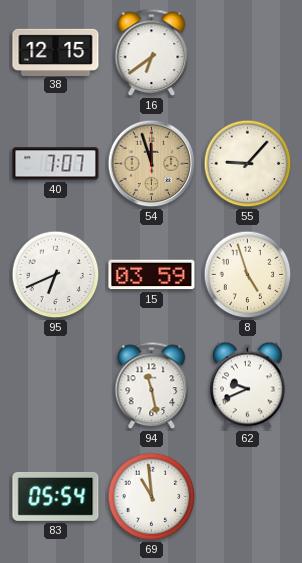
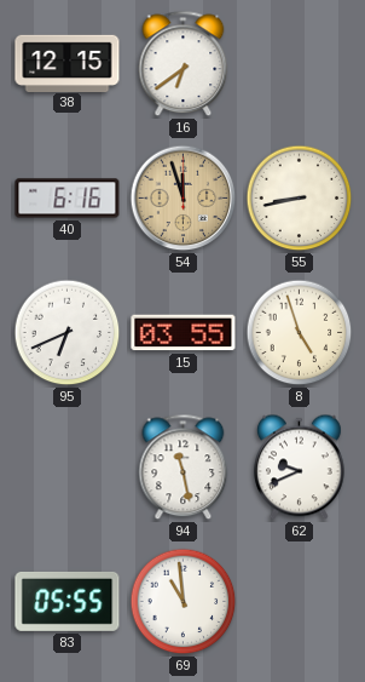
40: 7:07 -> 6:16
55: 9:07 -> 8:43
15: 03:59 -> 03:55
83: 05:54 -> 05:55
